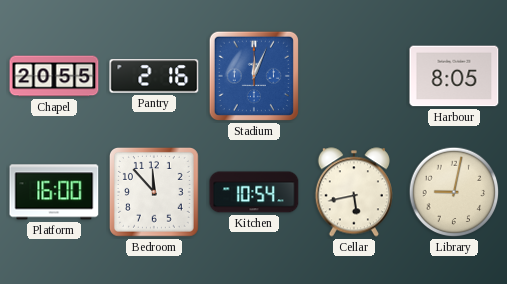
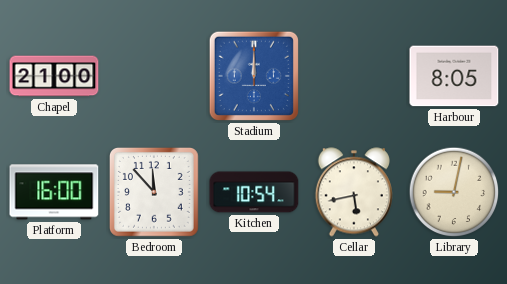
Chapel: 20:55 -> 21:00
Pantry: 2:16 -> none
Stadium: 12:04 -> 12:00
